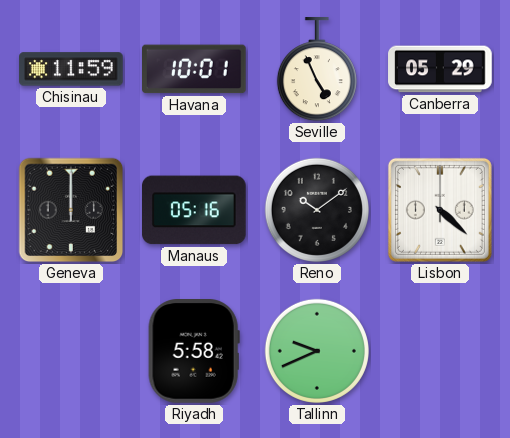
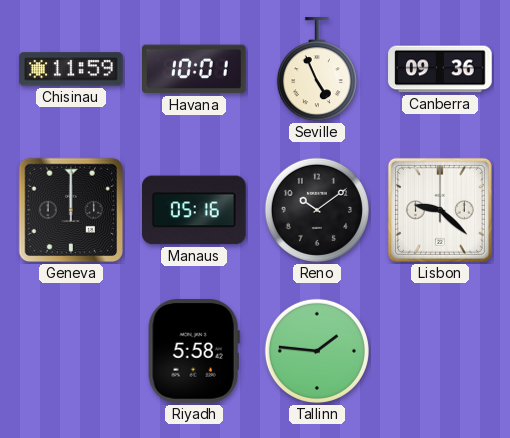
Canberra: 05:29 -> 09:36
Lisbon: 4:22 -> 9:22
Tallinn: 9:41 -> 1:46
